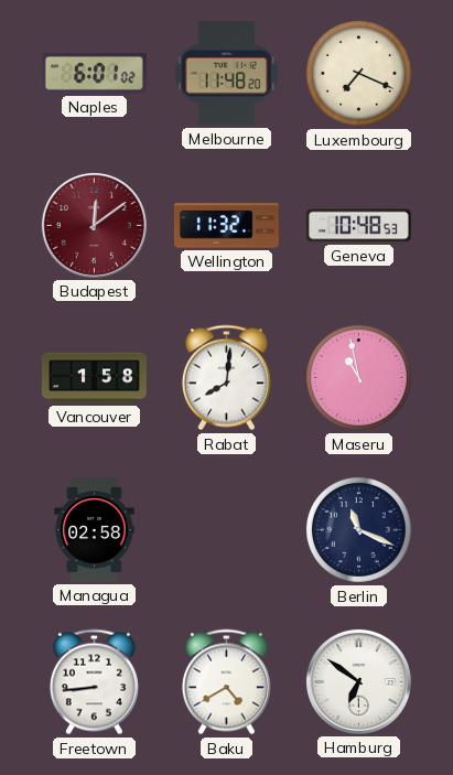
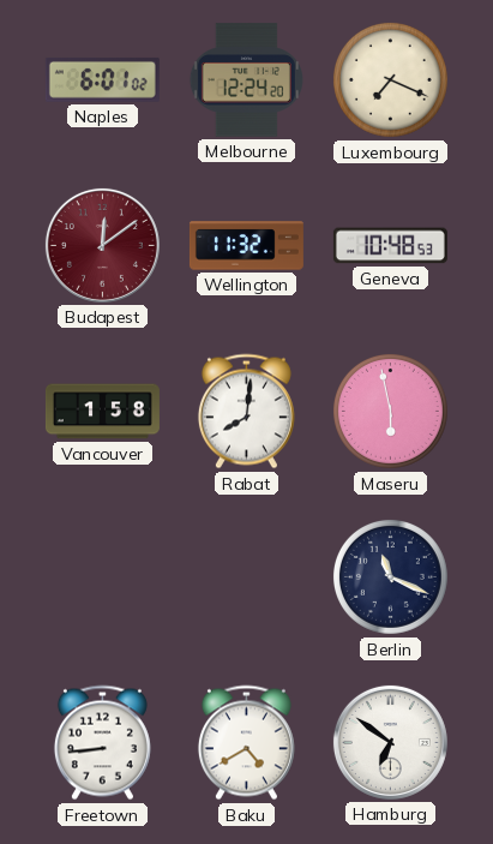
Melbourne: 11:48 -> 12:24
Maseru: 10:58 -> 5:58
Managua: 02:58 -> none
